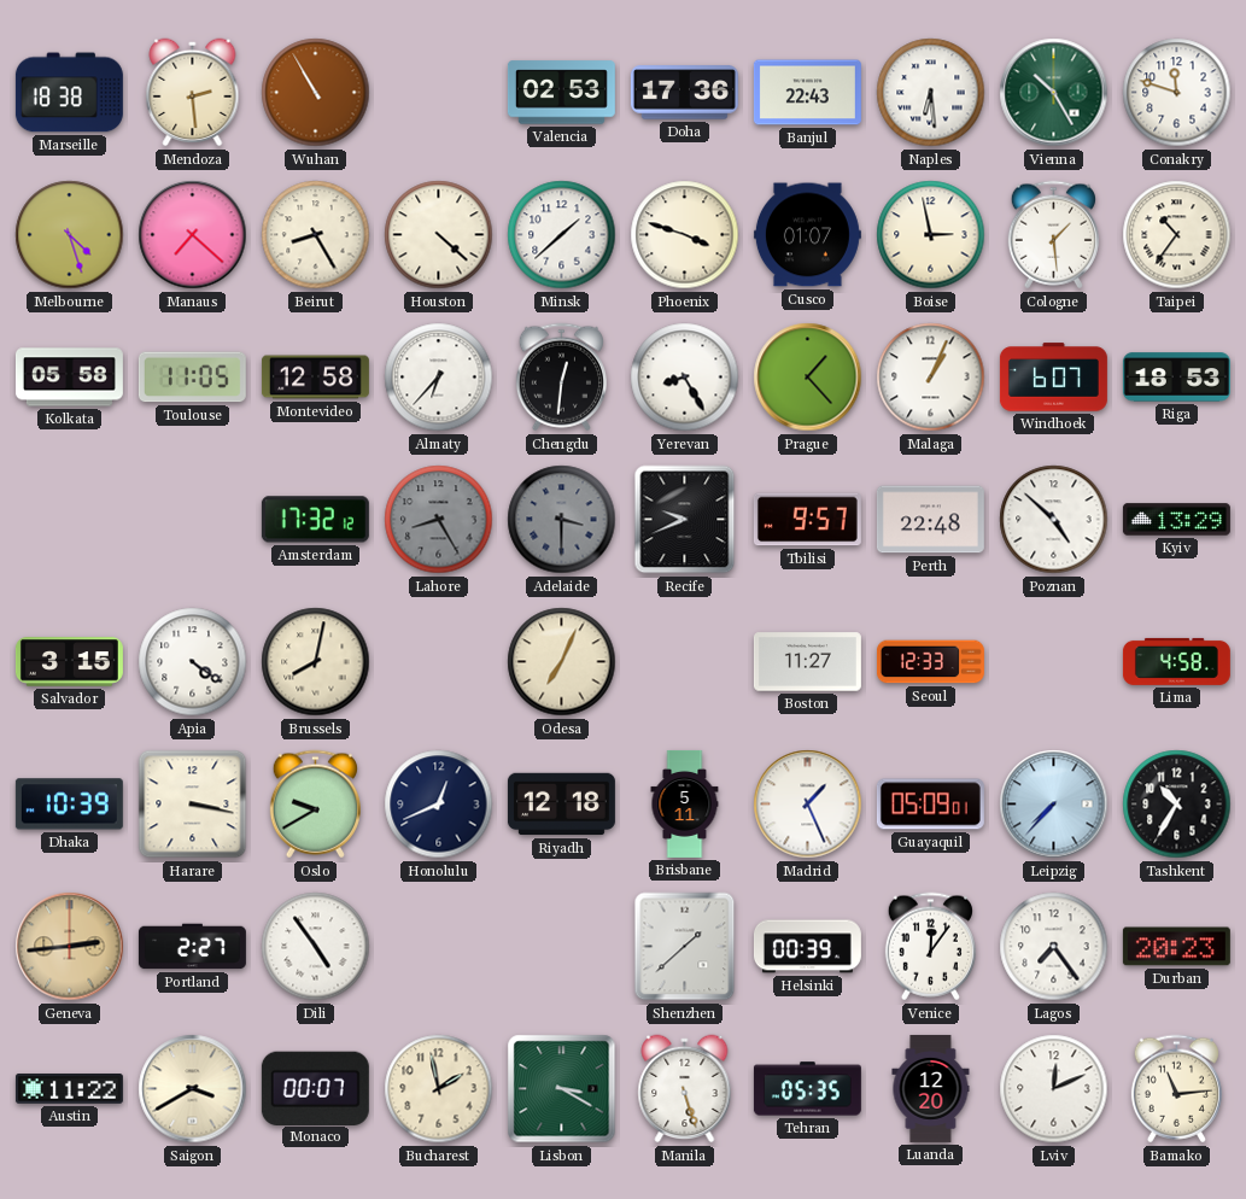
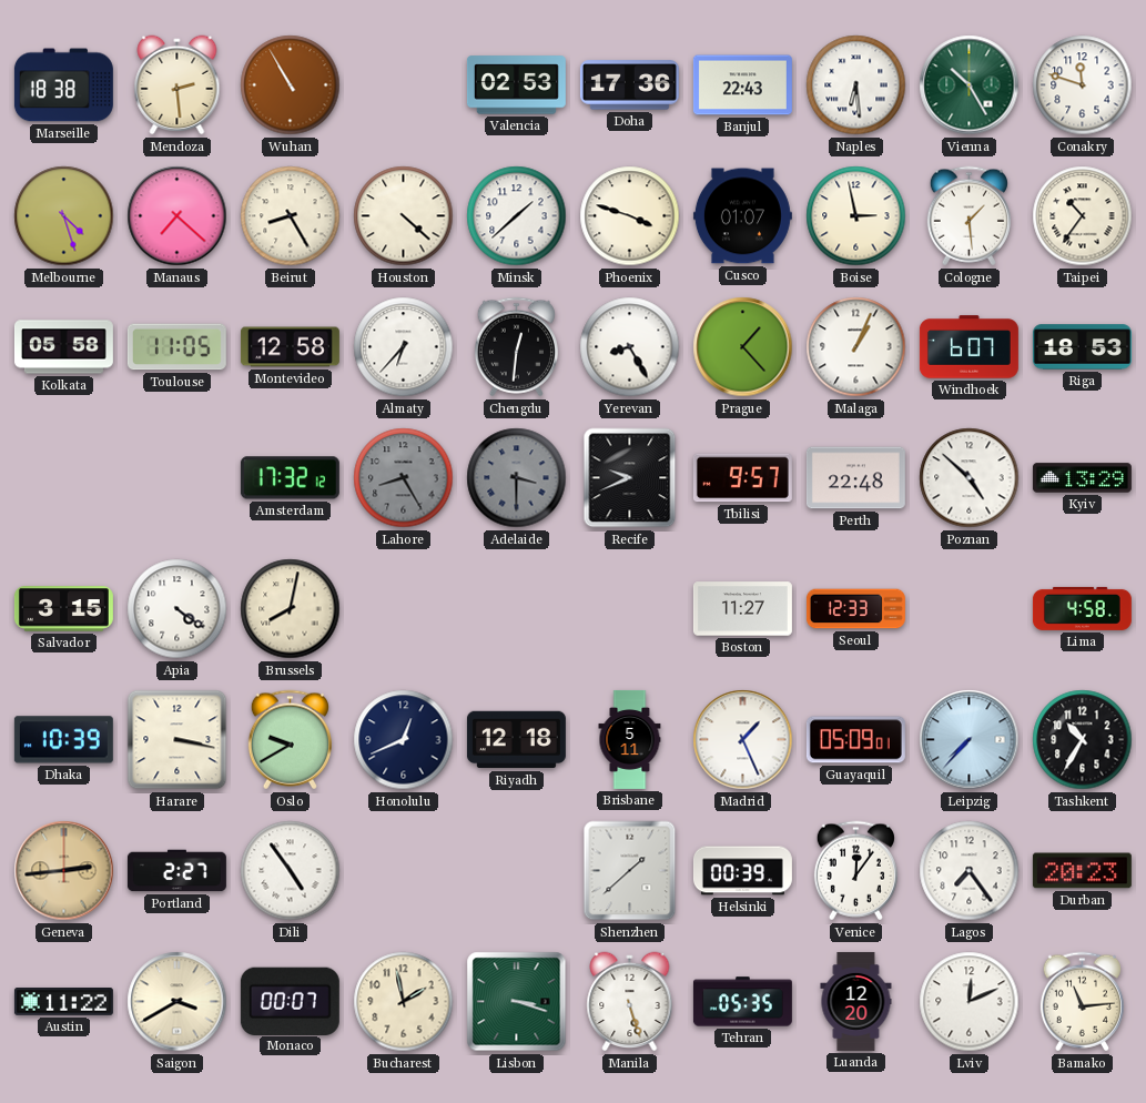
Odesa: 7:04 -> none
Lisbon: 3:20 -> 3:18
